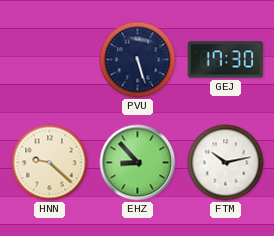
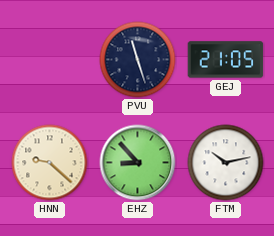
PVU: 5:27 -> 11:27
GEJ: 17:30 -> 21:05
